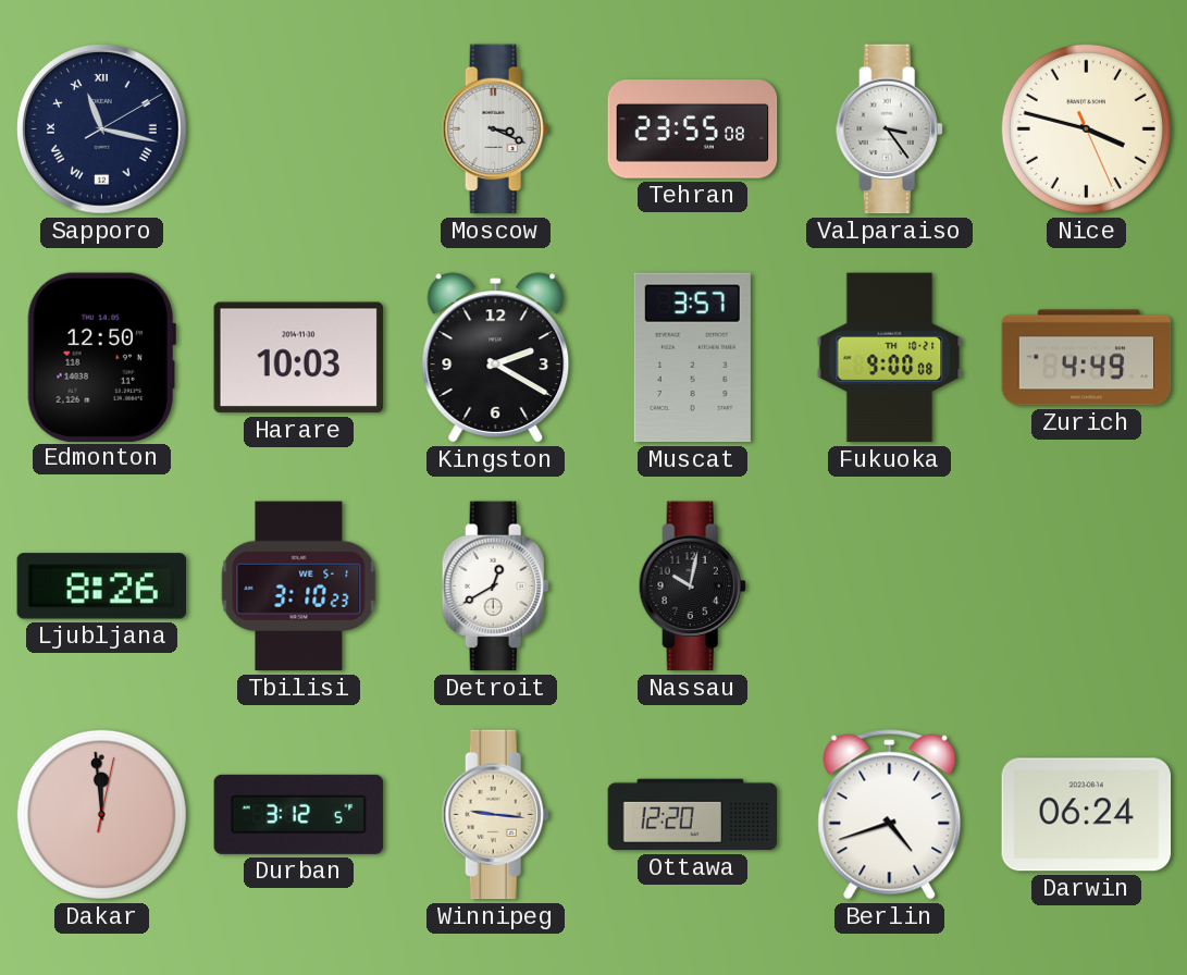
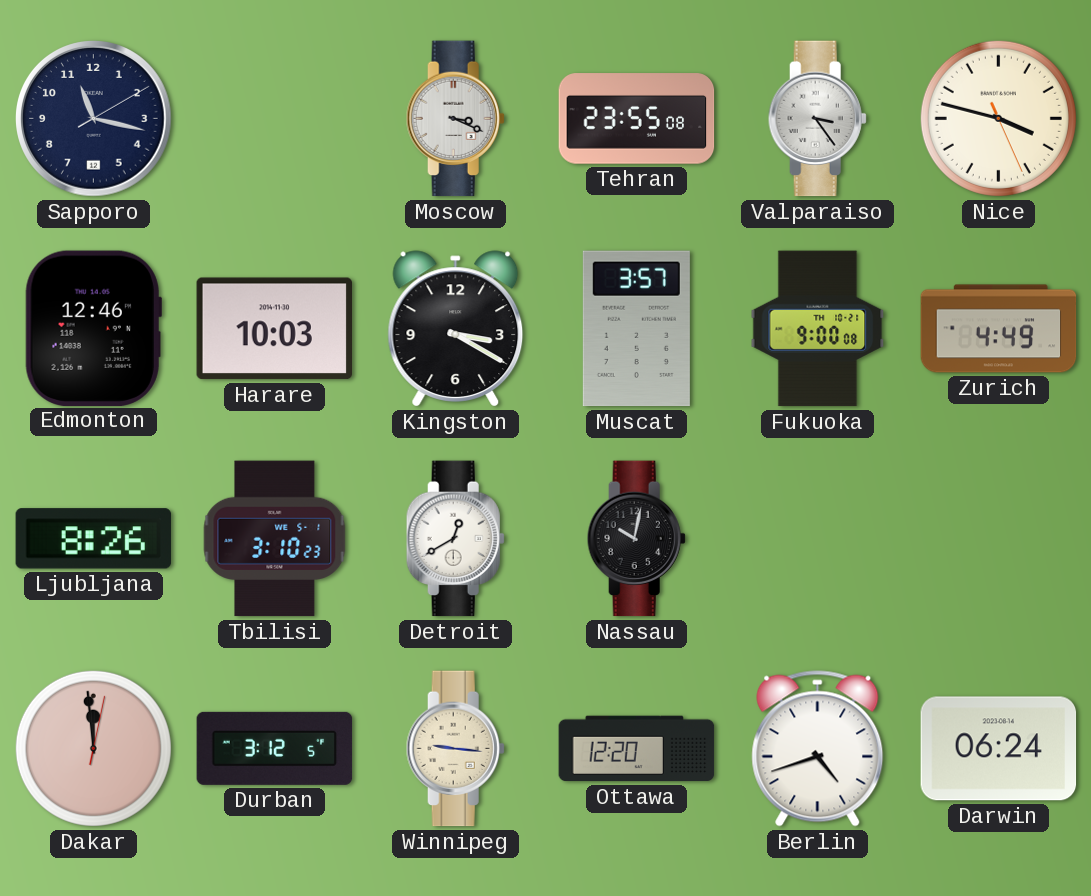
Sapporo numerals: Roman -> Arabic
Edmonton: 12:50 -> 12:46
Kingston: 2:20 -> 3:20
